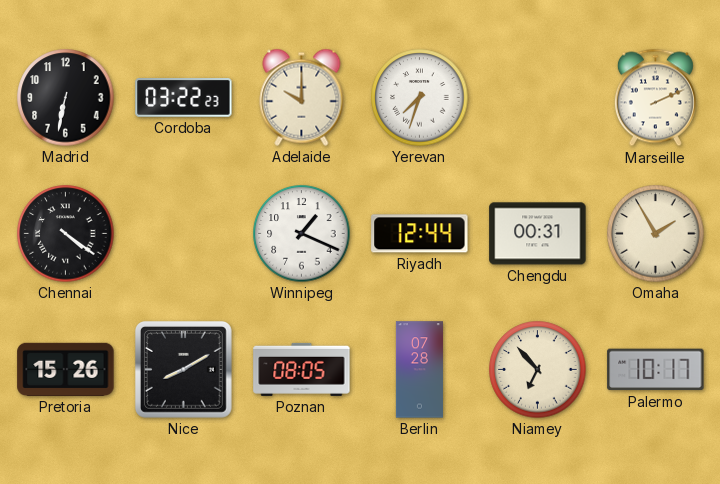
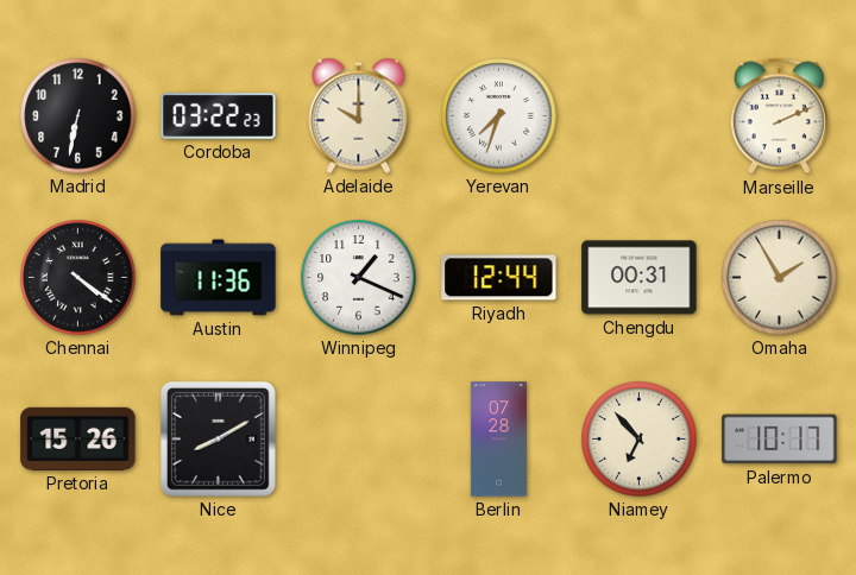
Austin: none -> 11:36
Poznan: 08:05 -> none
